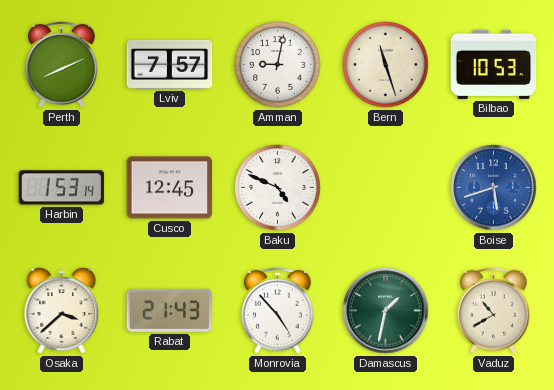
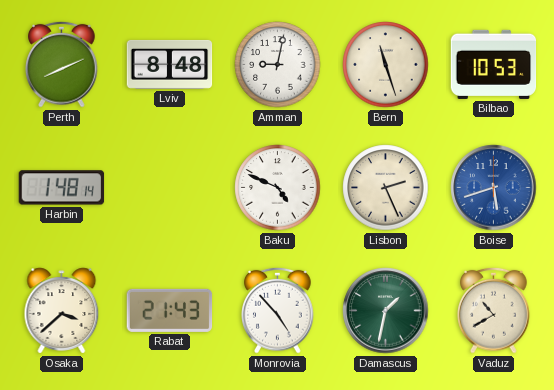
Lviv: 7:57 -> 8:48
Harbin: 1:53 -> 1:48
Cusco: 12:45 -> none
Lisbon: none -> 2:26
